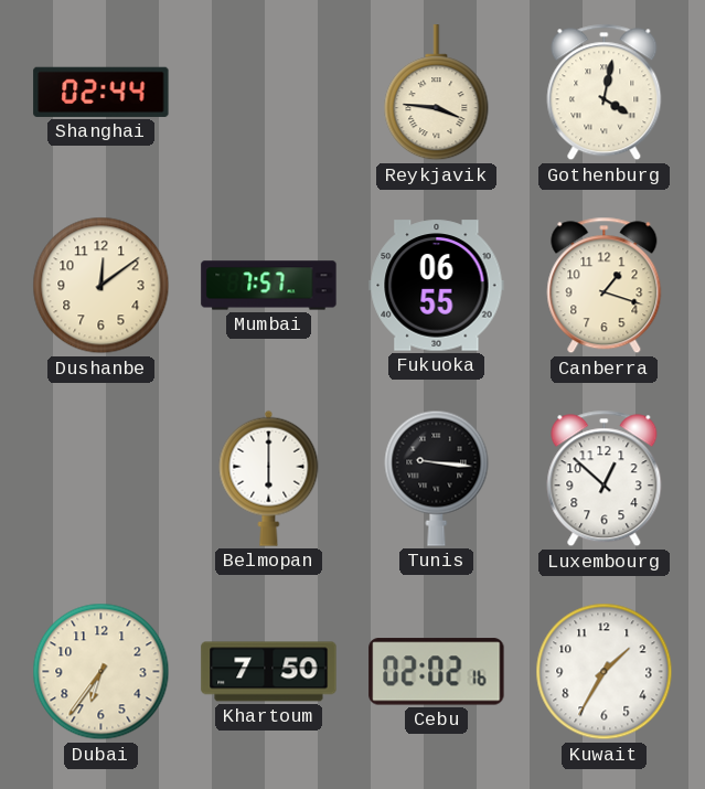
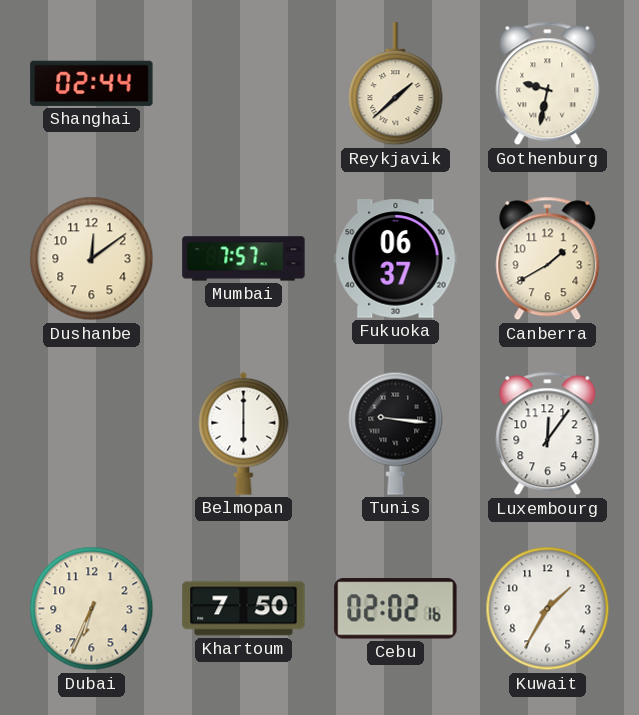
Reykjavik: 3:46 -> 1:38
Gothenburg: 4:02 -> 9:32
Fukuoka: 06:55 -> 06:37
Canberra: 1:18 -> 1:40
Luxembourg: 12:52 -> 12:06
Dubai: 6:36 -> 6:34
